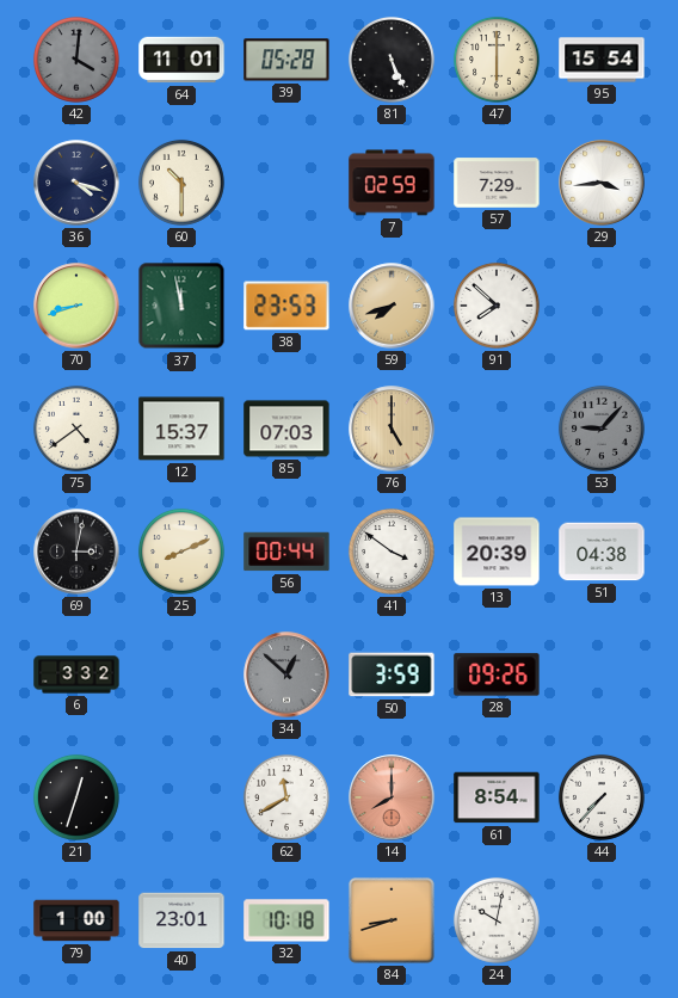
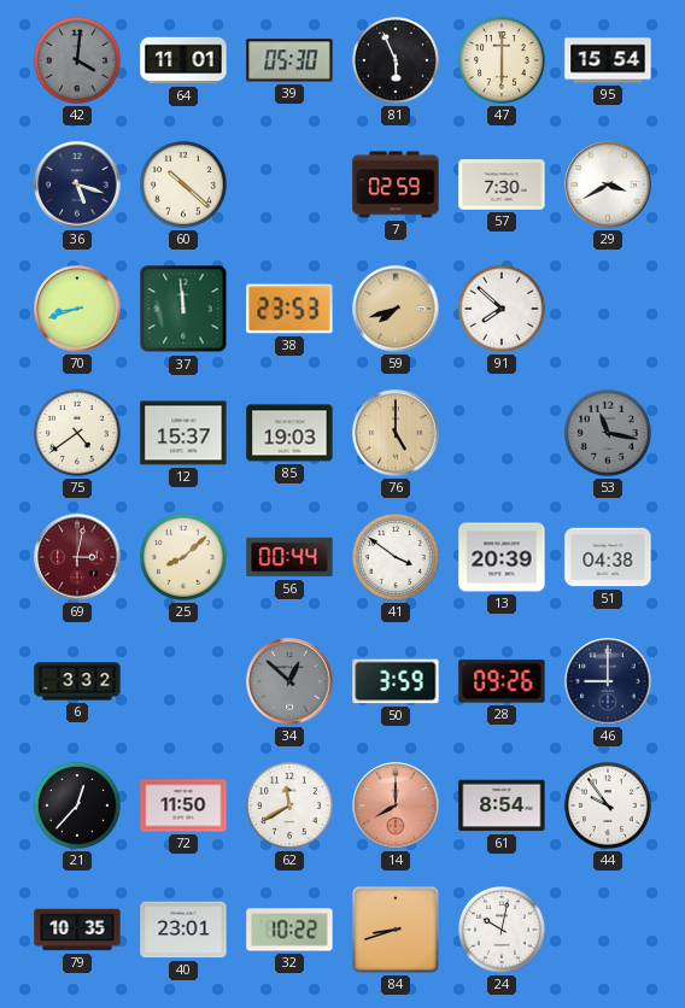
39: 05:28 -> 05:30
81: 5:26 -> 5:56
36: 4:18 -> 5:18
60: 10:30 -> 10:22
57: 7:29 -> 7:30
29: 3:44 -> 3:40
37: 11:58 -> 11:59
85: 07:03 -> 19:03
53: 9:07 -> 11:17
69 dial: black -> burgundy
25: 8:11 -> 8:08
46: none -> 9:00
21: 12:33 -> 12:37
72: none -> 11:50
44: 7:37 -> 9:54
79: 1:00 -> 10:35
32: 10:18 -> 10:22
